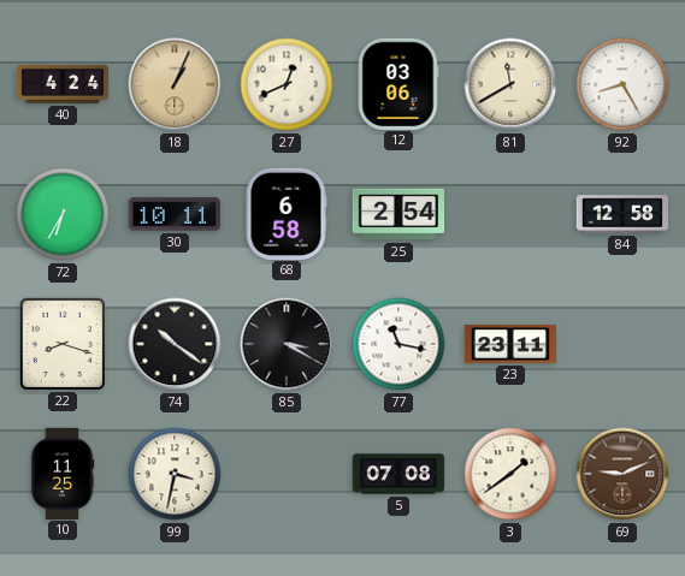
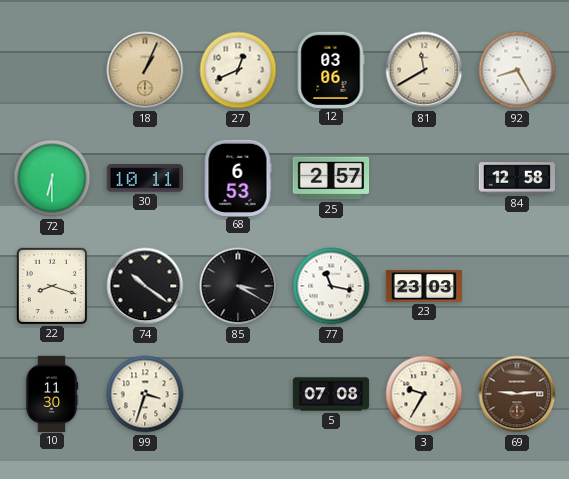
40: 4:24 -> none
72: 6:35 -> 6:30
68: 6:58 -> 6:53
25: 2:54 -> 2:57
23: 23:11 -> 23:03
10: 11:25 -> 11:30
99: 3:32 -> 3:33
3: 1:39 -> 9:35
69: 9:11 -> 9:14
